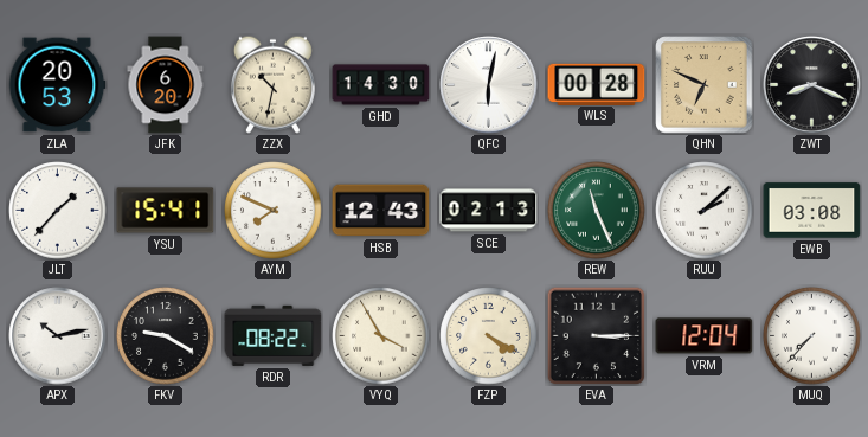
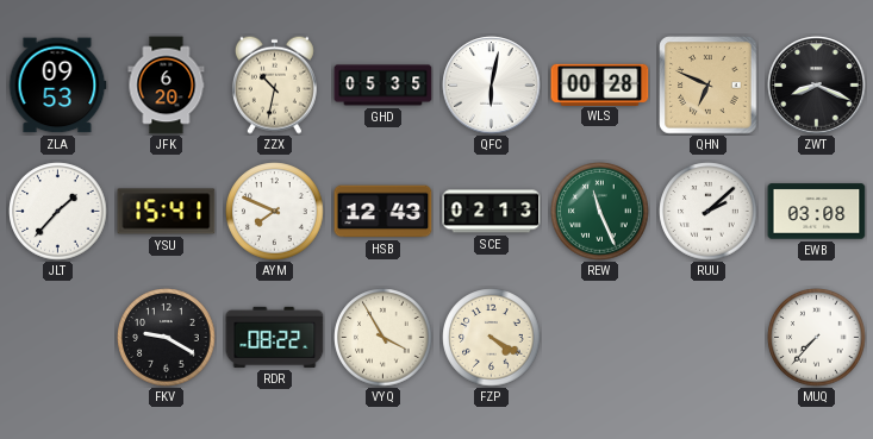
ZLA: 20:53 -> 09:53
GHD: 14:30 -> 05:35
APX: 10:13 -> none
EVA: 3:15 -> none
VRM: 12:04 -> none
